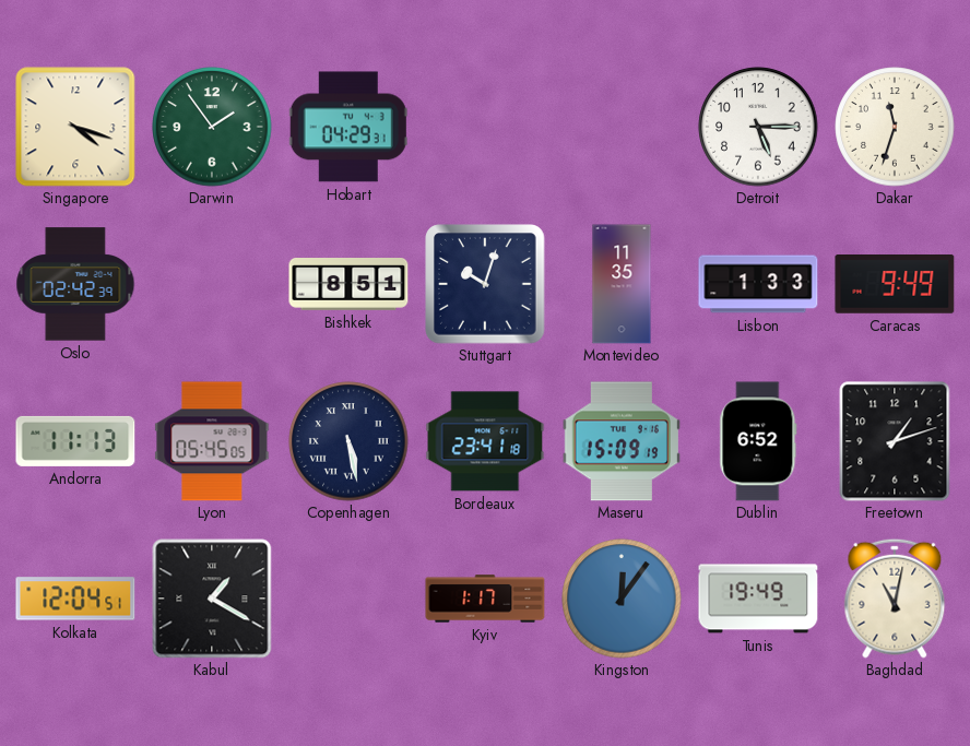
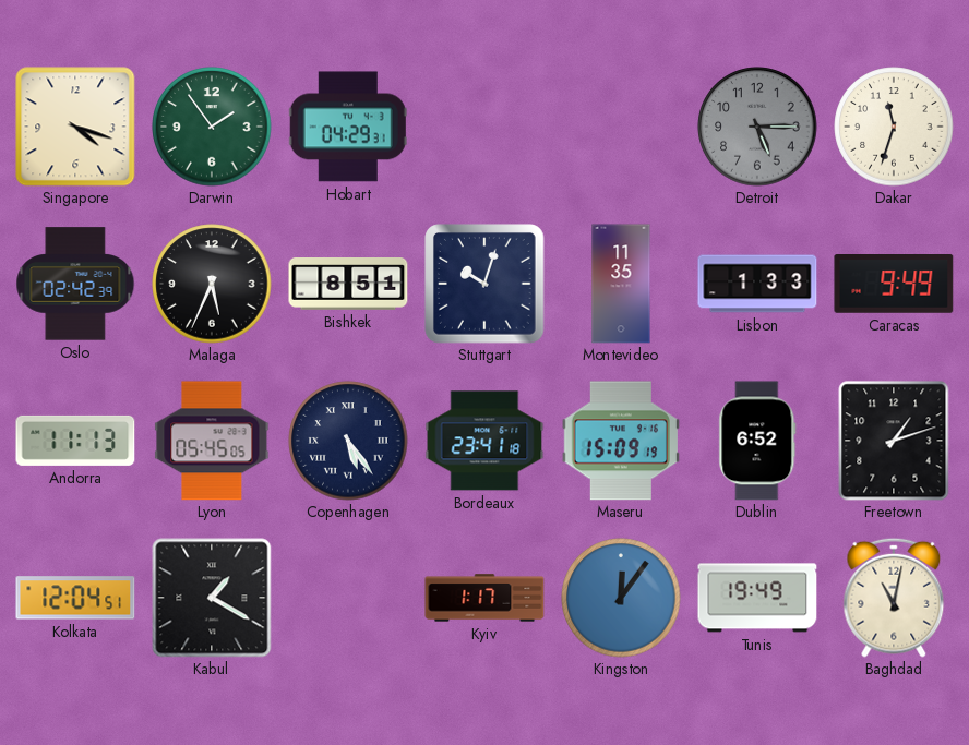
Detroit dial: white -> grey
Malaga: none -> 5:34
Copenhagen: 5:28 -> 5:24
